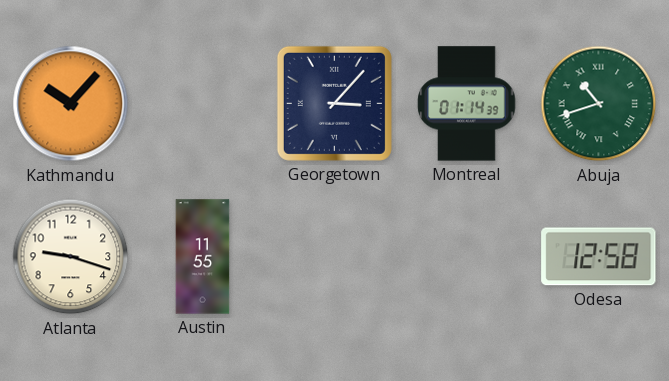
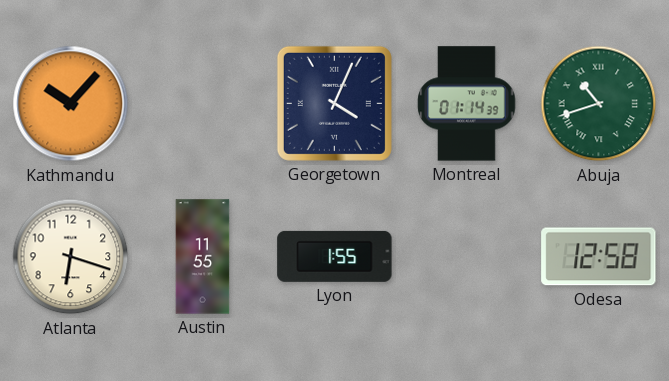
Georgetown: 3:07 -> 4:04
Atlanta: 9:18 -> 6:18
Lyon: none -> 1:55
